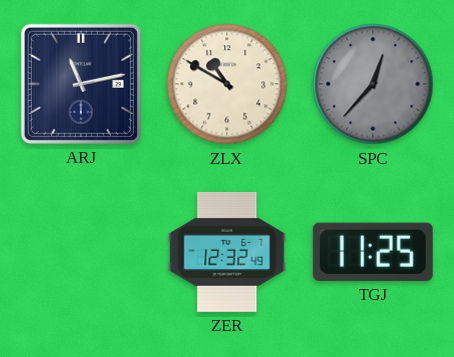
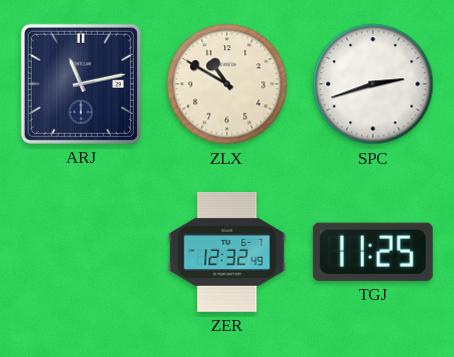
SPC: 12:37 -> 2:42
SPC dial: grey -> white
